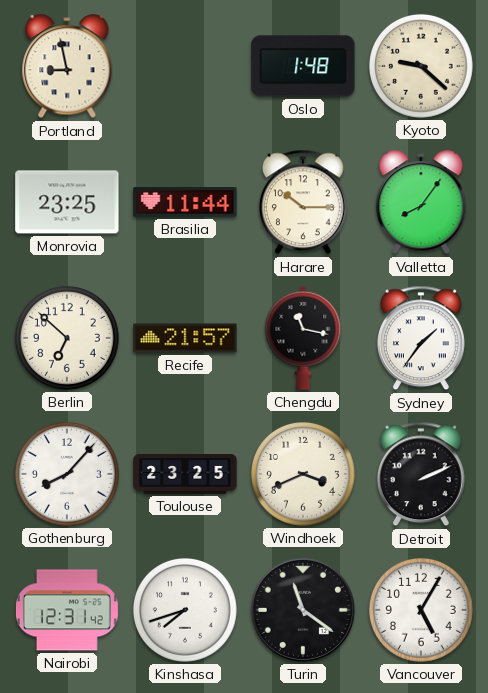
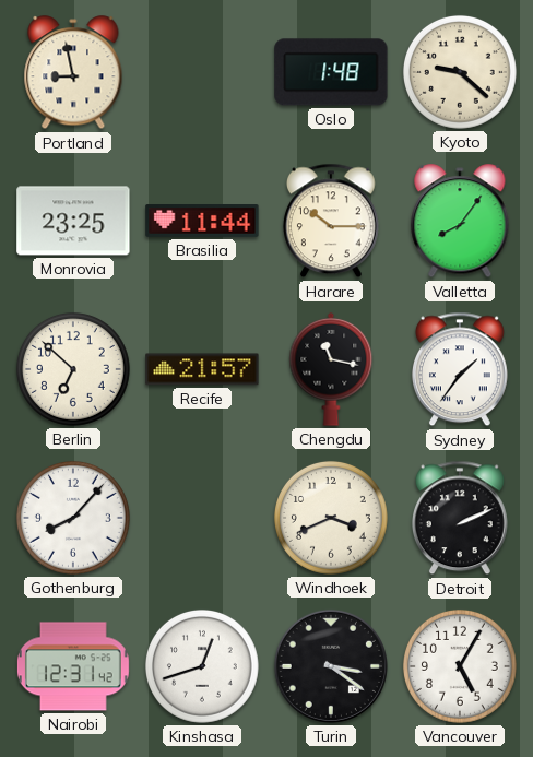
Toulouse: 23:25 -> none
Kinshasa: 7:42 -> 12:42
Turin: 11:21 -> 3:21
